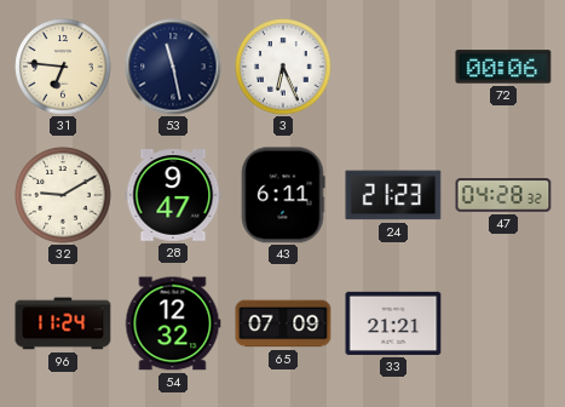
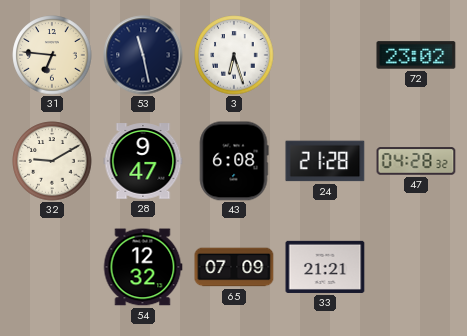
3: 6:26 -> 6:27
72: 00:06 -> 23:02
43: 6:11 -> 6:08
24: 21:23 -> 21:28
96: 11:24 -> none
